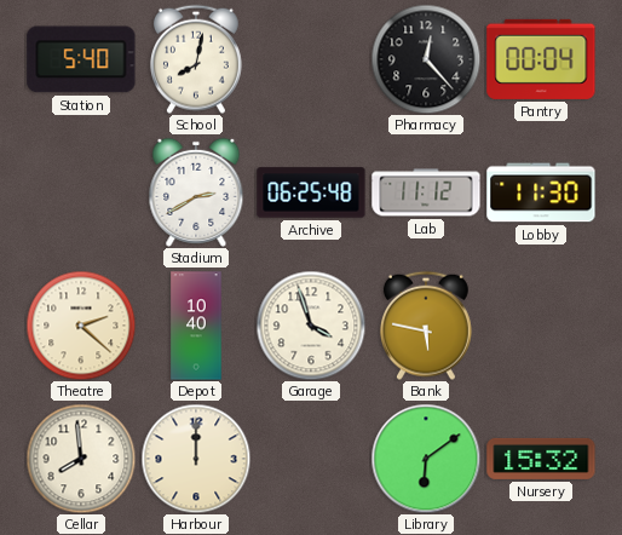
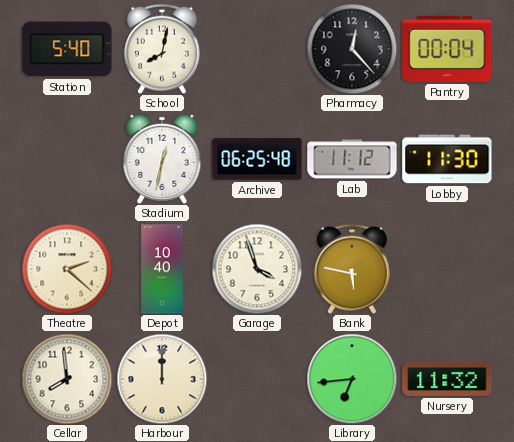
Stadium: 2:40 -> 12:32
Library: 6:09 -> 6:44
Nursery: 15:32 -> 11:32
